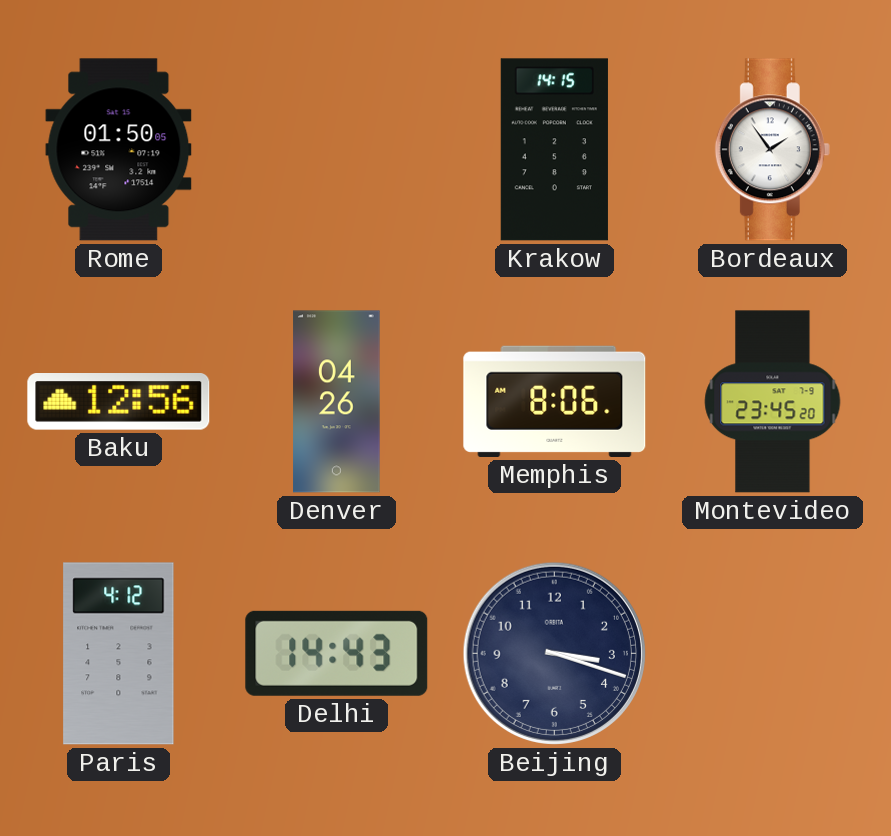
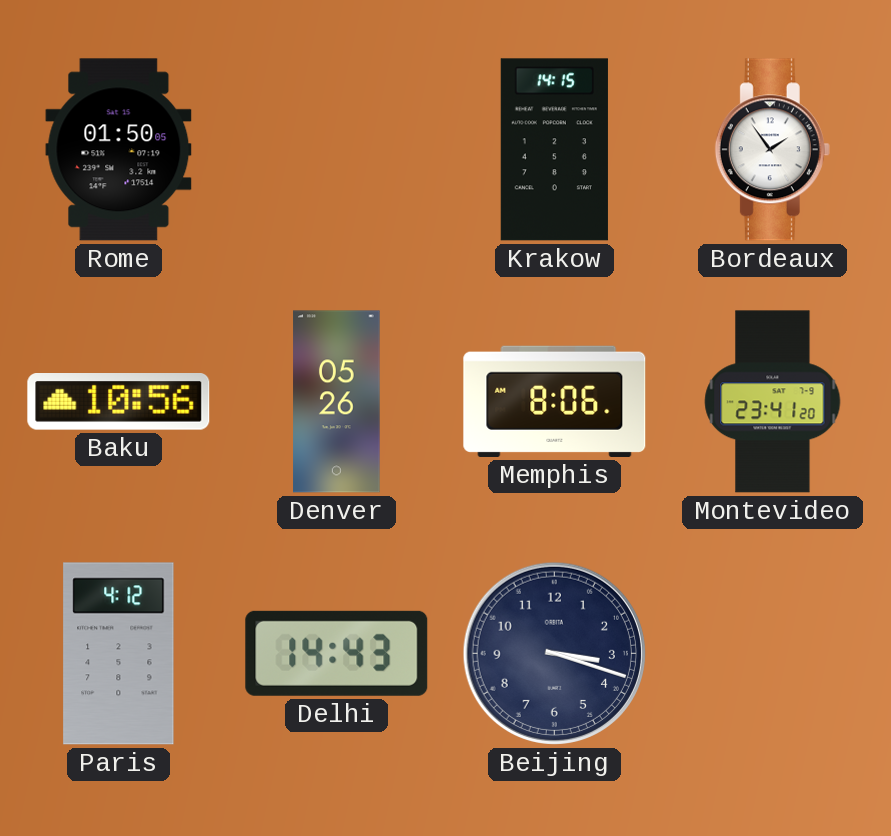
Baku: 12:56 -> 10:56
Denver: 04:26 -> 05:26
Montevideo: 23:45 -> 23:41
